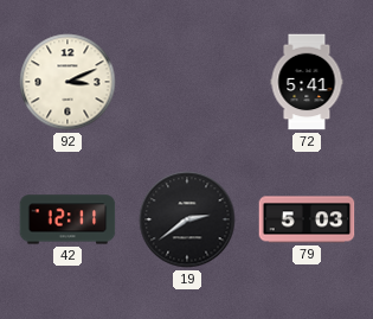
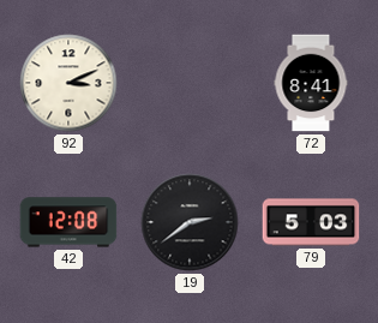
72: 5:41 -> 8:41
42: 12:11 -> 12:08
